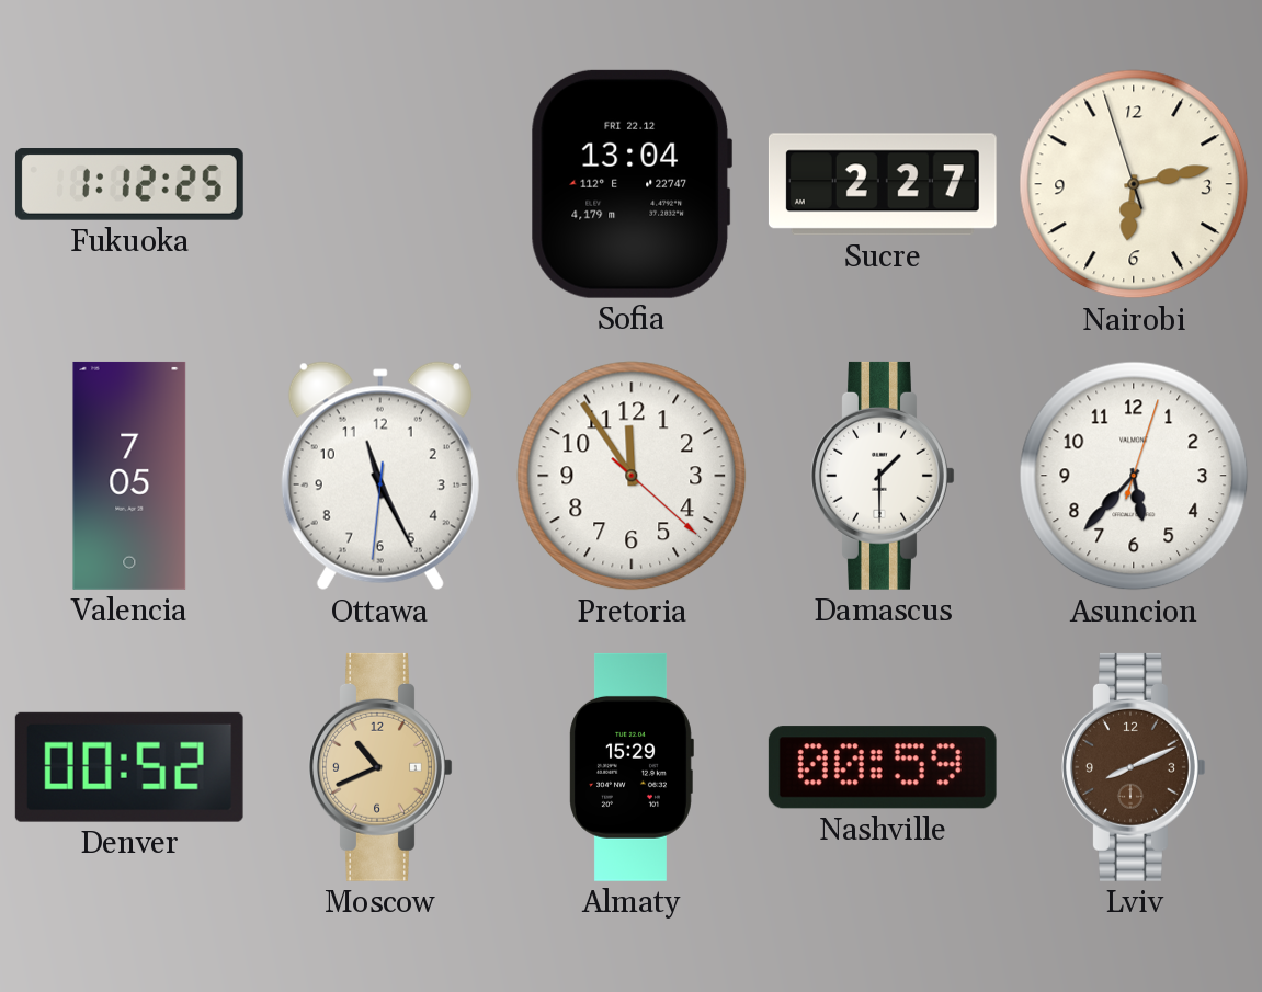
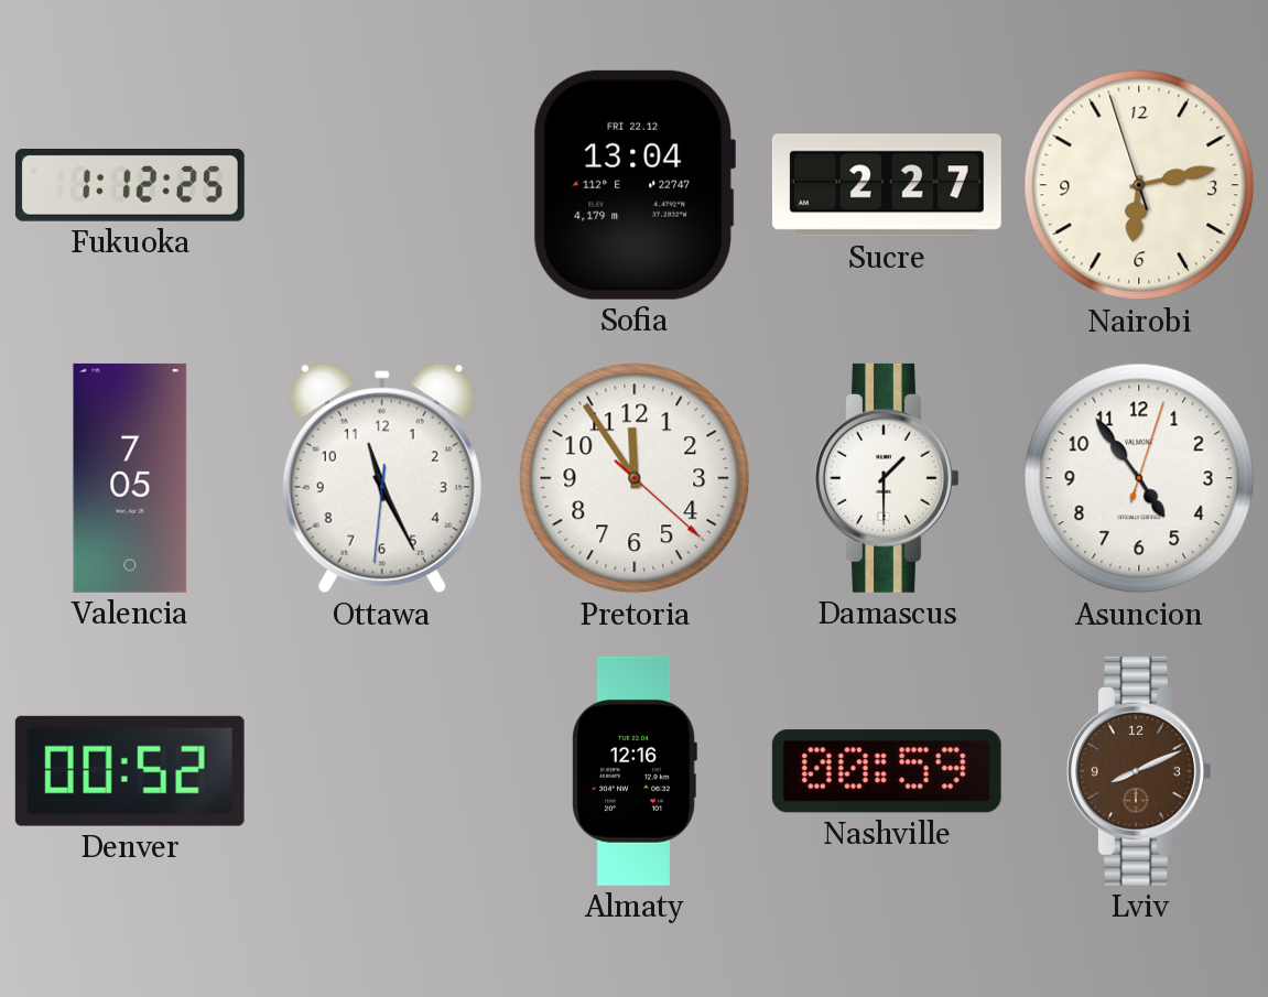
Asuncion: 5:37 -> 4:54
Moscow: 10:41 -> none
Almaty: 15:29 -> 12:16
